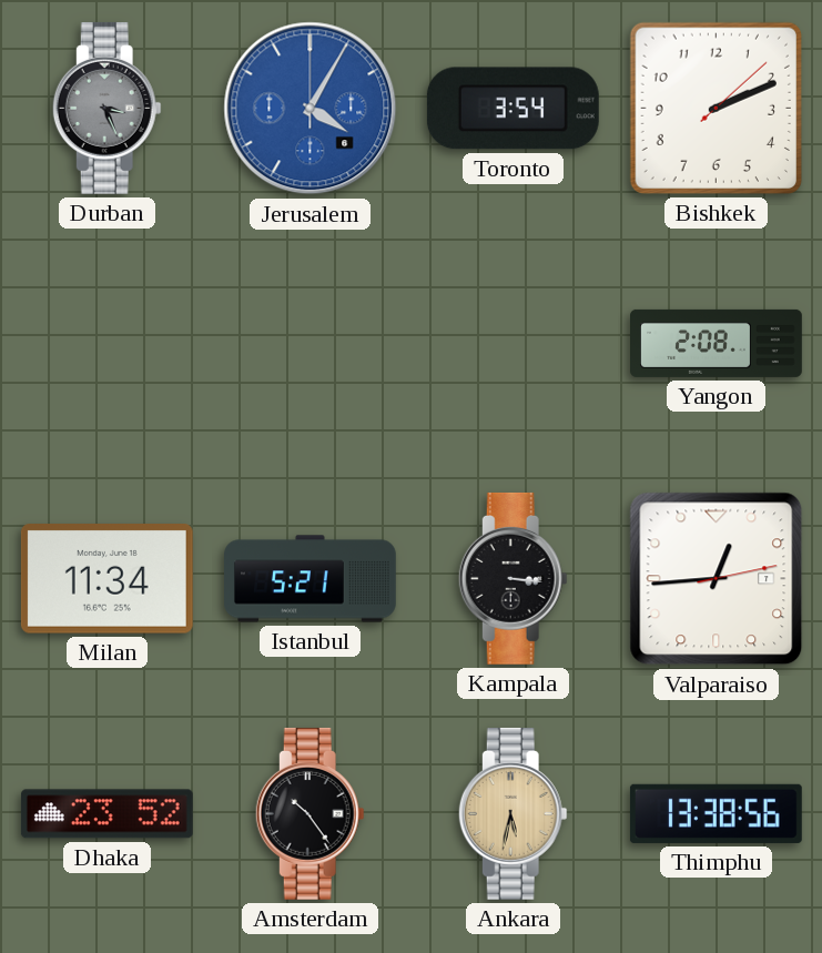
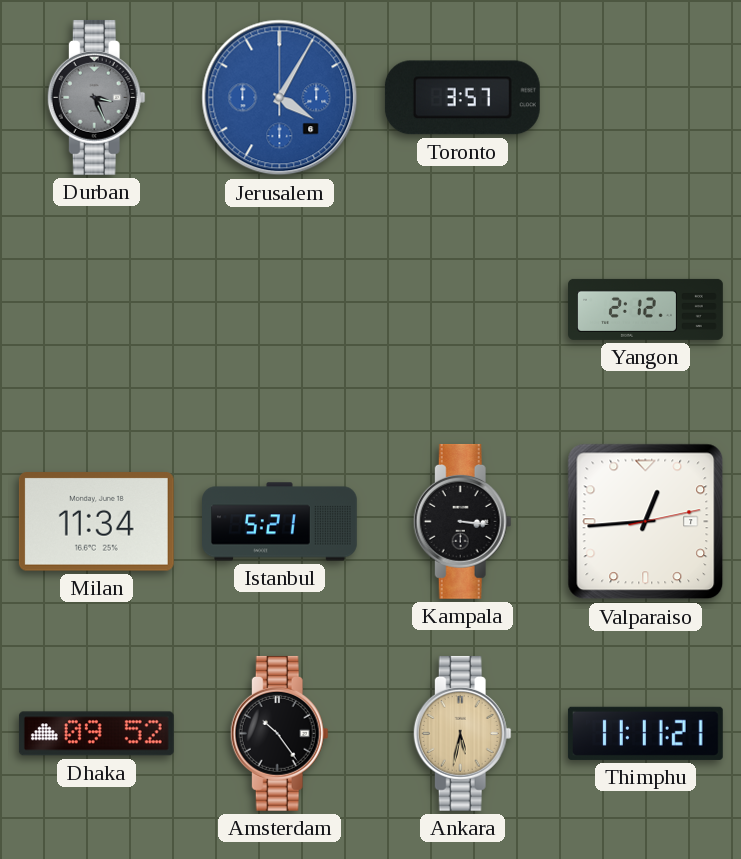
Toronto: 3:54 -> 3:57
Bishkek: 2:11 -> none
Yangon: 2:08 -> 2:12
Dhaka: 23:52 -> 09:52
Thimphu: 13:38 -> 11:11
